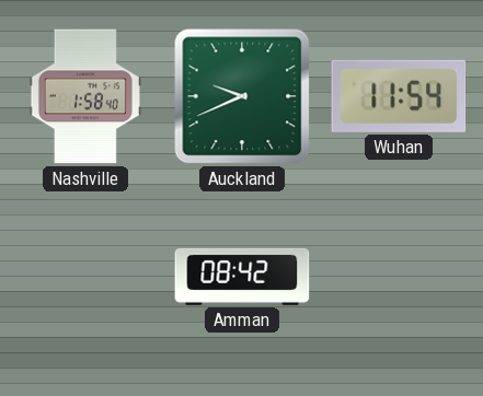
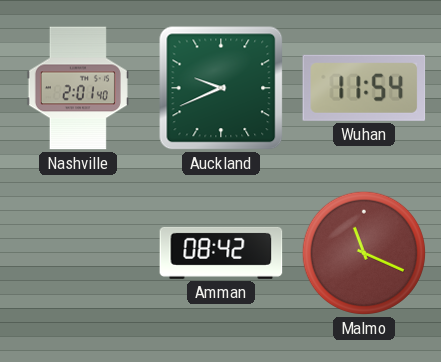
Nashville: 1:58 -> 2:01
Malmo: none -> 11:19
